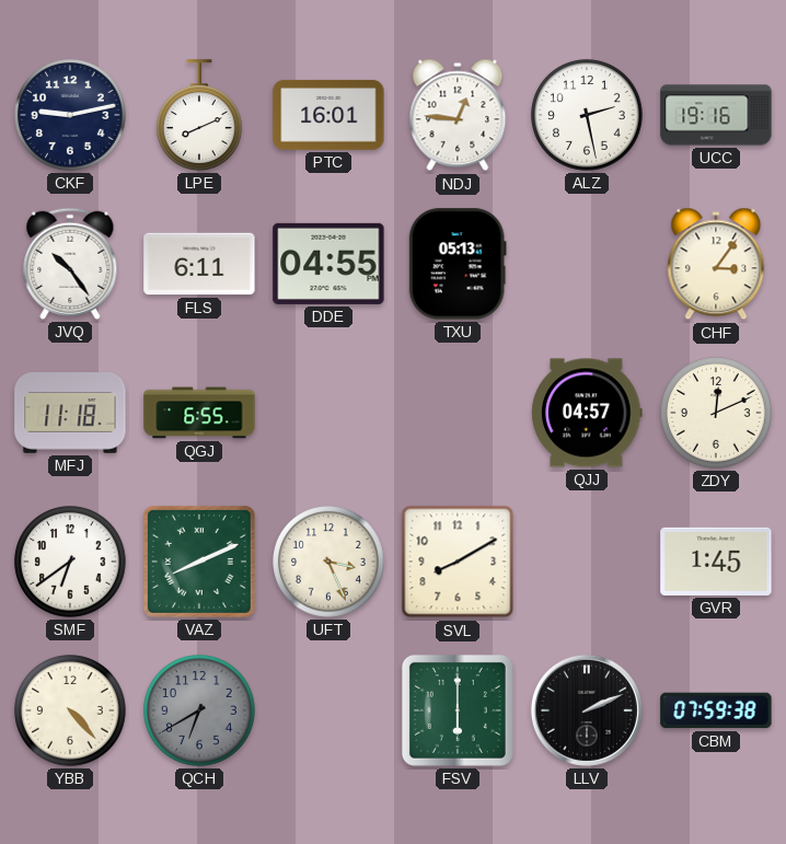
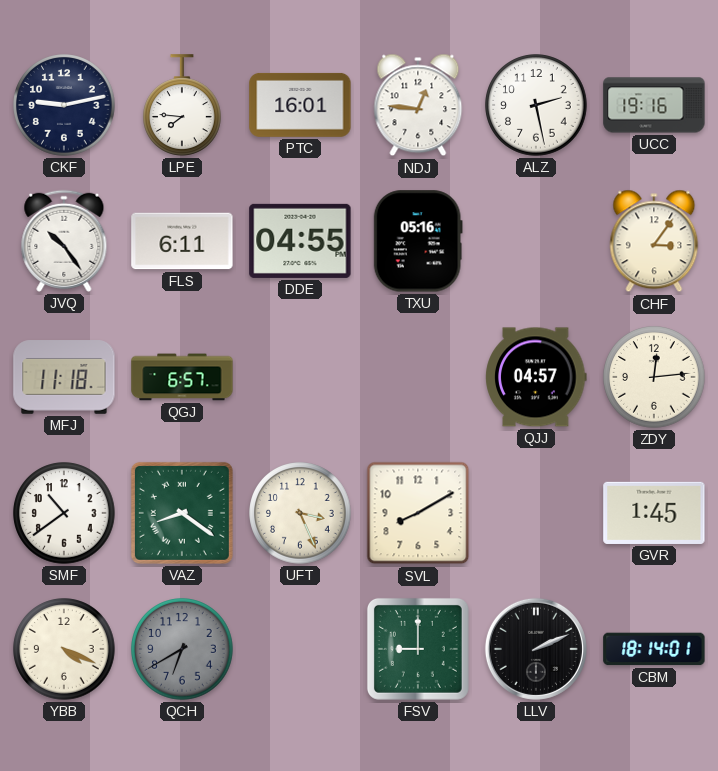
LPE: 8:11 -> 7:46
TXU: 05:13 -> 05:16
QGJ: 6:55 -> 6:57
ZDY: 12:11 -> 12:14
SMF: 6:39 -> 10:39
VAZ: 8:11 -> 8:21
YBB: 4:23 -> 4:19
FSV: 6:00 -> 9:00
CBM: 07:59 -> 18:14
